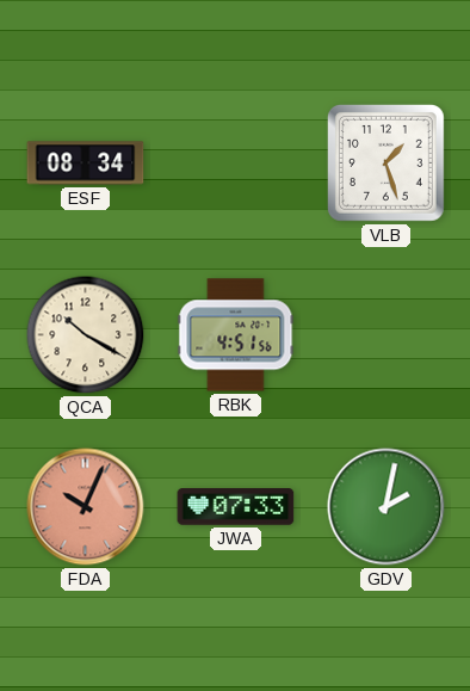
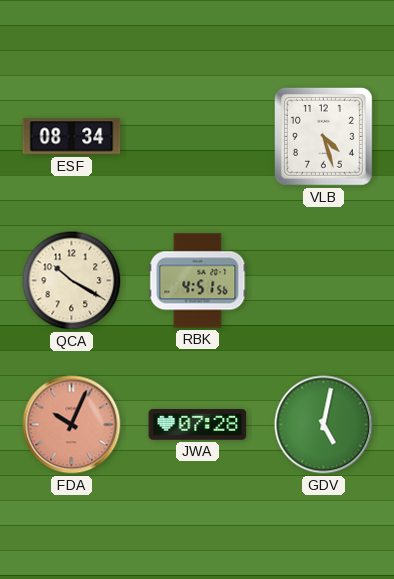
VLB: 1:27 -> 4:27
JWA: 07:33 -> 07:28
GDV: 2:02 -> 5:02
